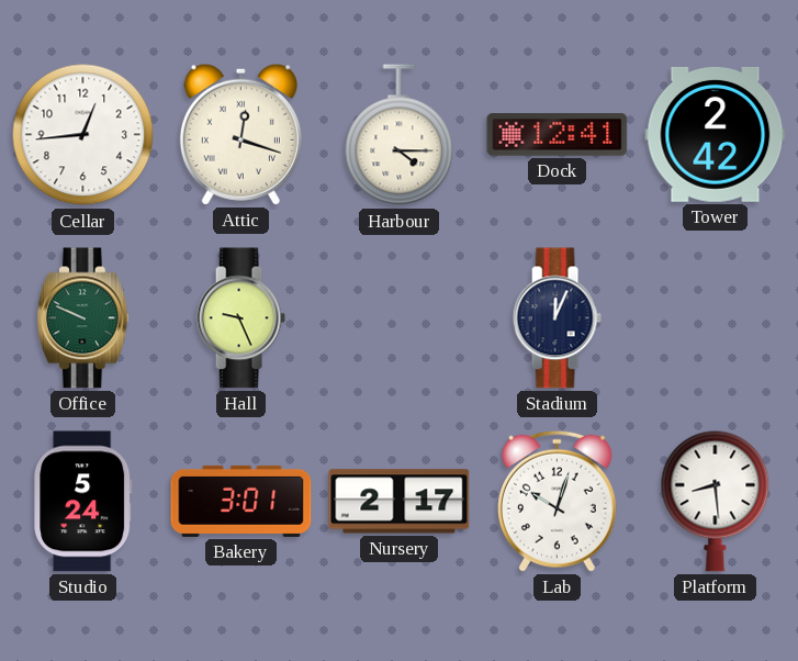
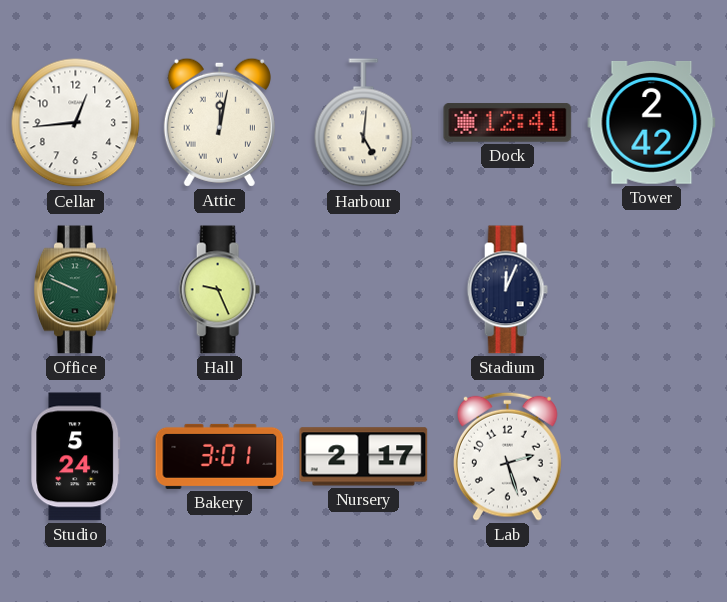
Attic: 12:18 -> 12:02
Harbour: 4:15 -> 5:01
Lab: 10:03 -> 2:27
Platform: 8:29 -> none
